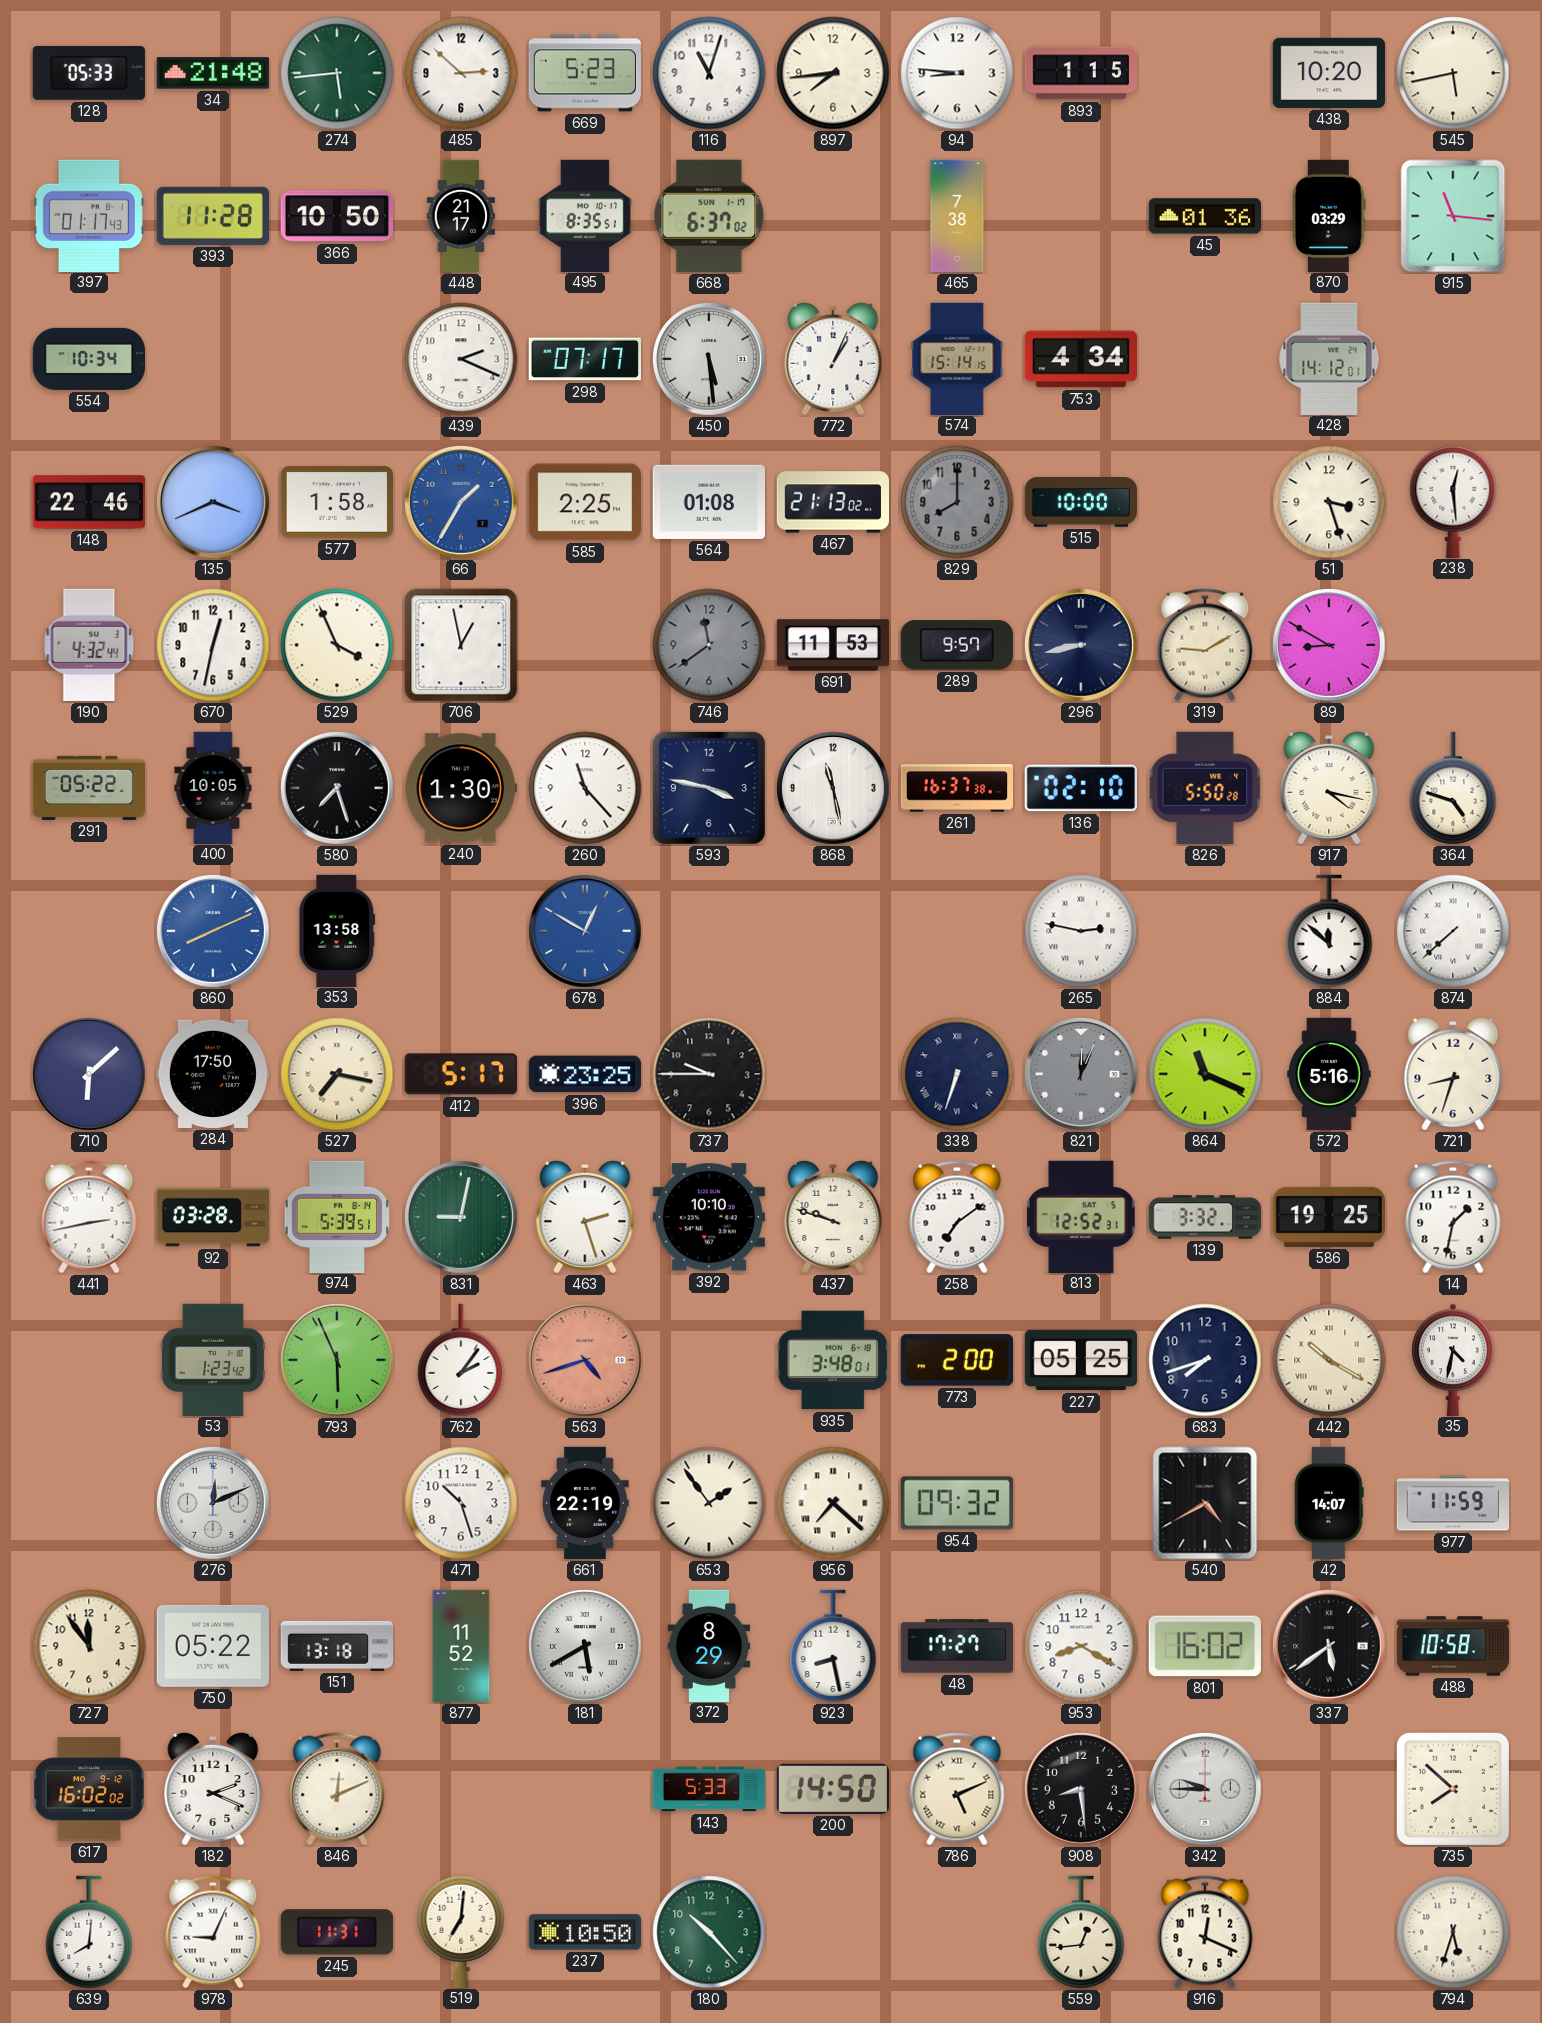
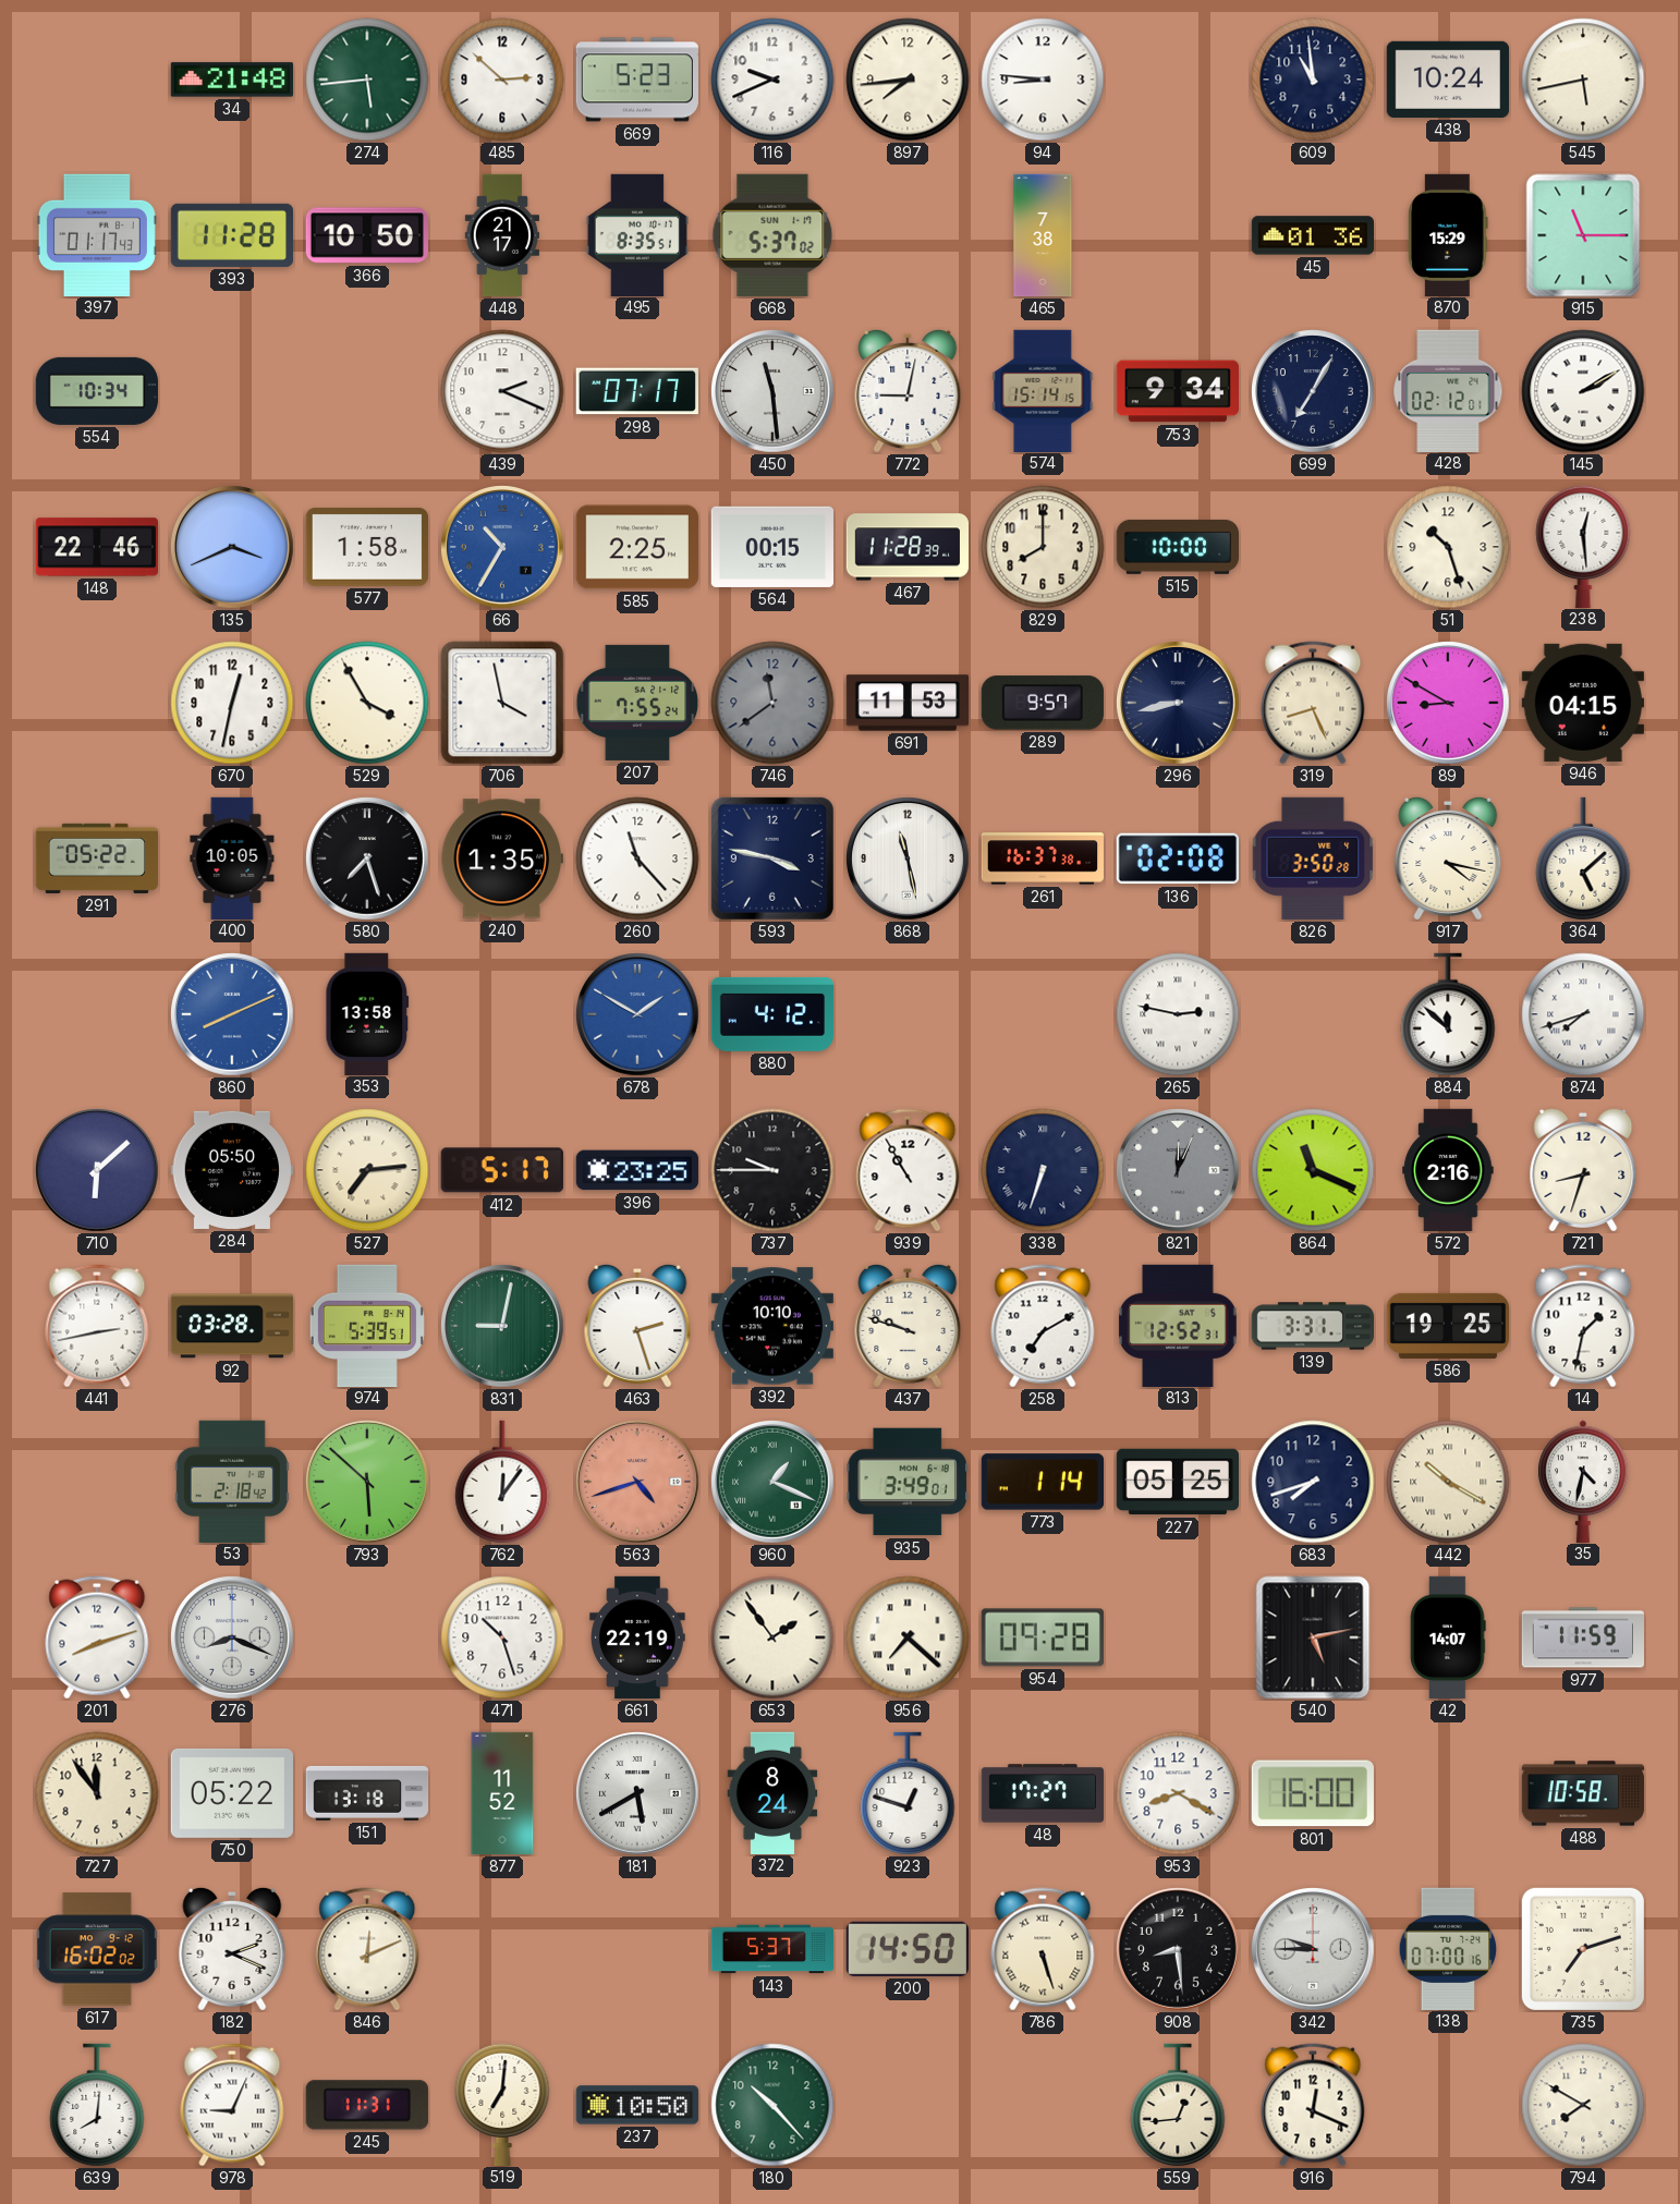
128: 05:33 -> none
116: 11:03 -> 9:41
893: 1:15 -> none
609: none -> 10:59
438: 10:20 -> 10:24
668: 6:37 -> 5:37
870: 03:29 -> 15:29
915: 11:16 -> 11:15
450: 5:29 -> 11:29
772: 1:04 -> 9:02
753: 4:34 -> 9:34
699: none -> 7:05
428: 14:12 -> 02:12
145: none -> 2:10
66: 1:35 -> 10:35
564: 01:08 -> 00:15
467: 21:13 -> 11:28
829 dial: grey -> cream
51: 3:27 -> 10:27
190: 4:32 -> none
529: 3:56 -> 3:55
706: 12:58 -> 3:58
207: none -> 7:55
319: 9:10 -> 8:26
946: none -> 04:15
240: 1:30 -> 1:35
136: 02:10 -> 02:08
826: 5:50 -> 3:50
364: 4:48 -> 5:08
678: 12:50 -> 1:50
880: none -> 4:12
874: 7:38 -> 7:42
284: 17:50 -> 05:50
527: 7:17 -> 7:14
939: none -> 10:55
572: 5:16 -> 2:16
258: 7:09 -> 7:10
139: 3:32 -> 3:31
53: 1:23 -> 2:18
793: 5:56 -> 5:52
762: 2:06 -> 12:06
960: none -> 1:19
935: 3:48 -> 3:49
773: 2:00 -> 1:14
201: none -> 8:12
276: 12:11 -> 8:19
954: 09:32 -> 09:28
540: 4:40 -> 5:13
372: 8:29 -> 8:24
923: 8:28 -> 12:48
801: 16:02 -> 16:00
337: 5:39 -> none
143: 5:33 -> 5:37
786: 5:11 -> 5:27
138: none -> 07:00
735: 7:52 -> 7:12
794: 5:33 -> 7:50
